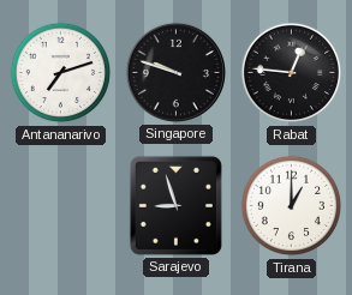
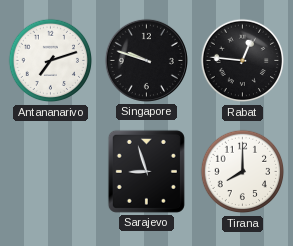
Tirana: 1:00 -> 8:00
